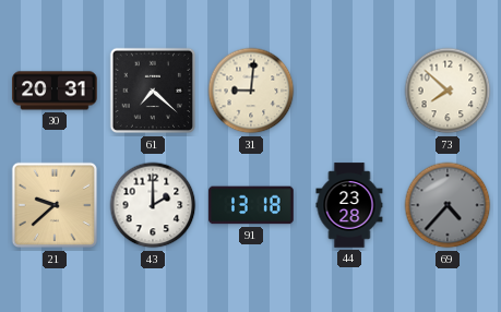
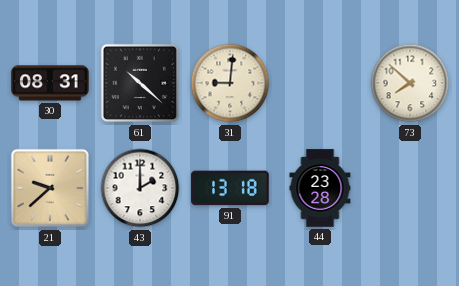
30: 20:31 -> 08:31
61: 7:22 -> 10:22
69: 4:37 -> none
